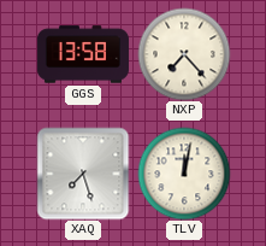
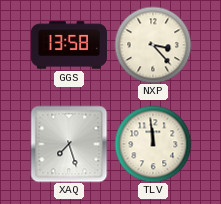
NXP: 7:23 -> 3:23
TLV: 12:02 -> 11:59
